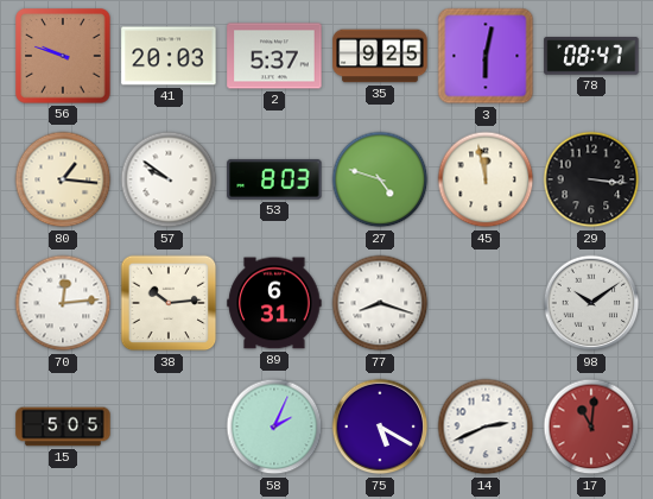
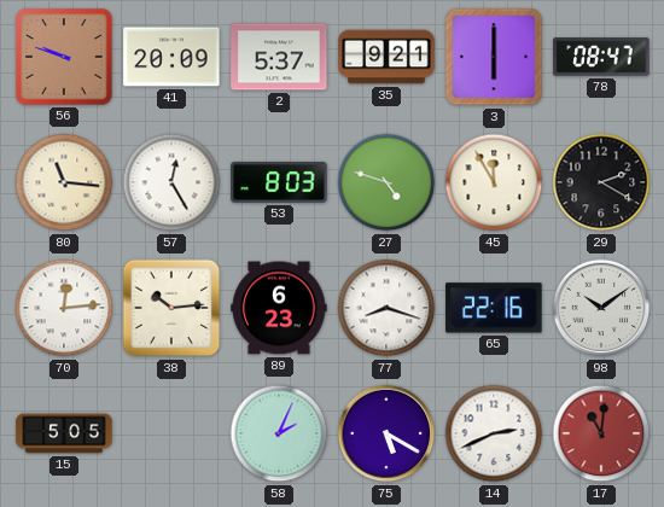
41: 20:03 -> 20:09
35: 9:25 -> 9:21
3: 6:02 -> 6:00
80: 1:16 -> 11:16
57: 9:51 -> 12:25
45: 11:58 -> 11:55
29: 3:16 -> 2:20
89: 6:31 -> 6:23
65: none -> 22:16
